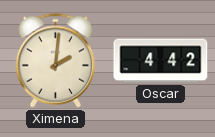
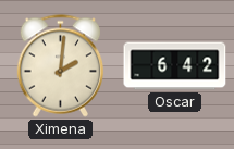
Oscar: 4:42 -> 6:42
